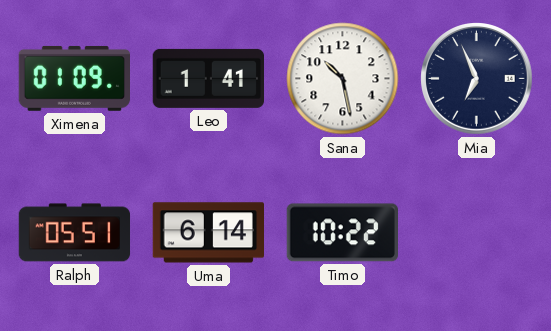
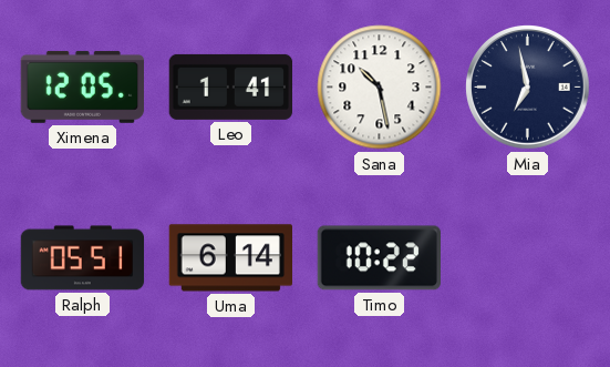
Ximena: 01:09 -> 12:05
Mia: 6:56 -> 6:58
